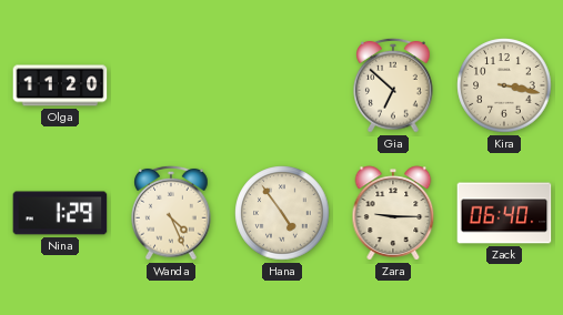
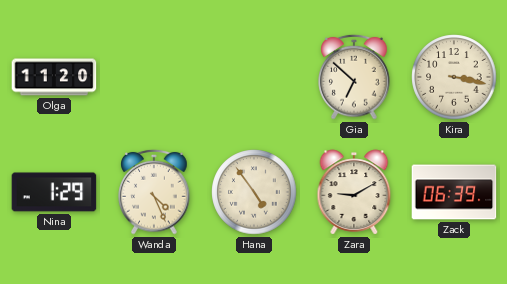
Zara: 9:15 -> 9:10
Zack: 06:40 -> 06:39
